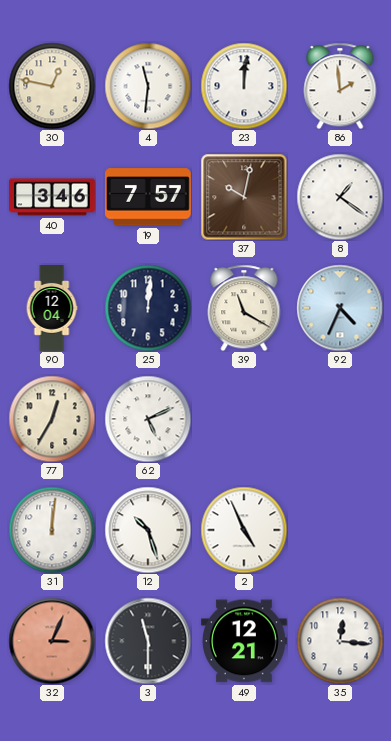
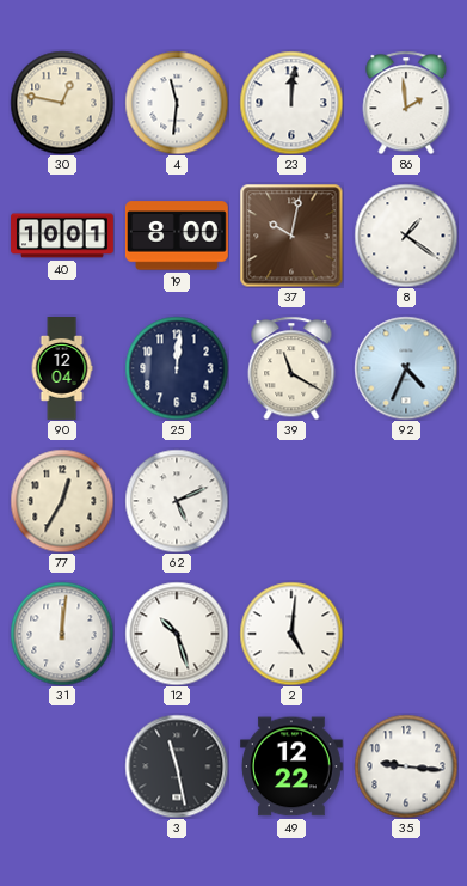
40: 3:46 -> 10:01
19: 7:57 -> 8:00
2: 4:56 -> 5:01
32: 3:04 -> none
3: 11:30 -> 11:28
49: 12:21 -> 12:22
35: 12:16 -> 9:16
